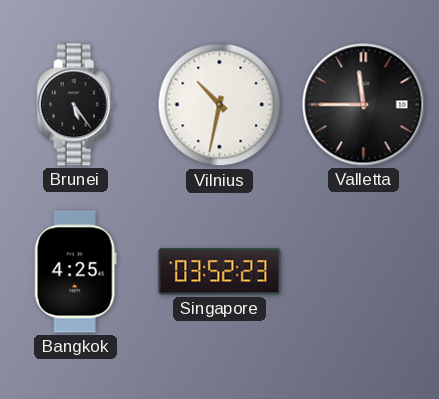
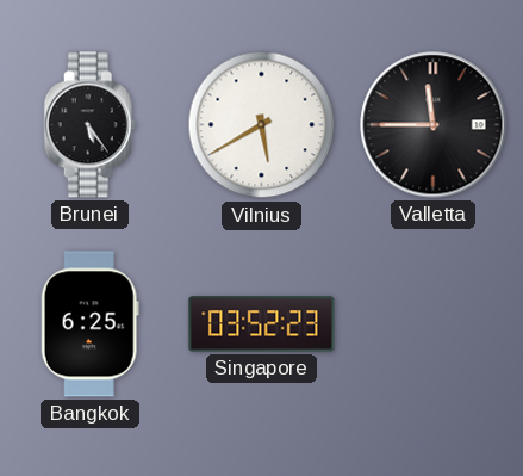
Vilnius: 10:32 -> 5:40
Bangkok: 4:25 -> 6:25
